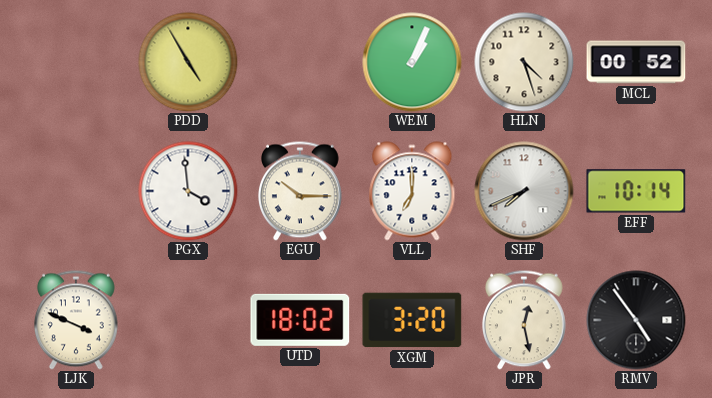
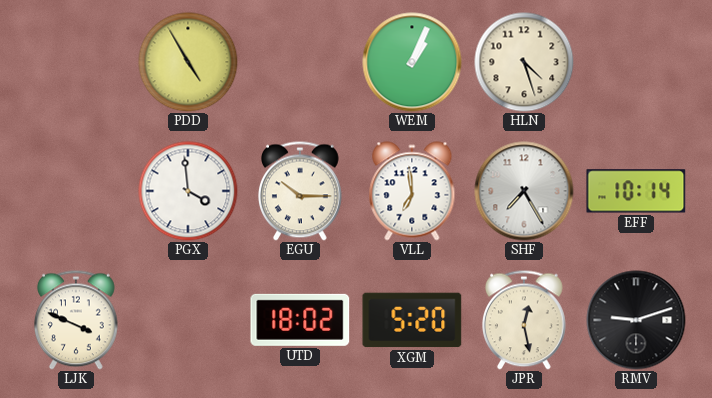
MCL: 00:52 -> none
VLL: 7:00 -> 6:59
SHF: 7:41 -> 7:25
XGM: 3:20 -> 5:20
RMV: 4:54 -> 9:12
